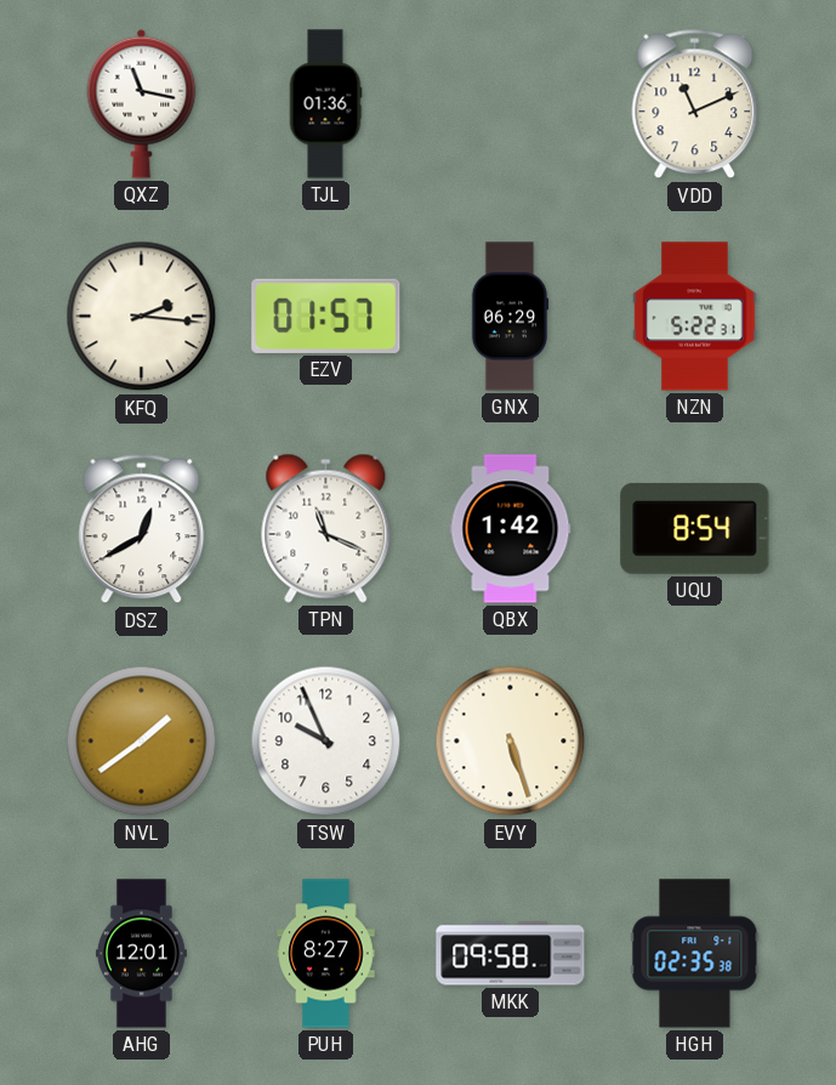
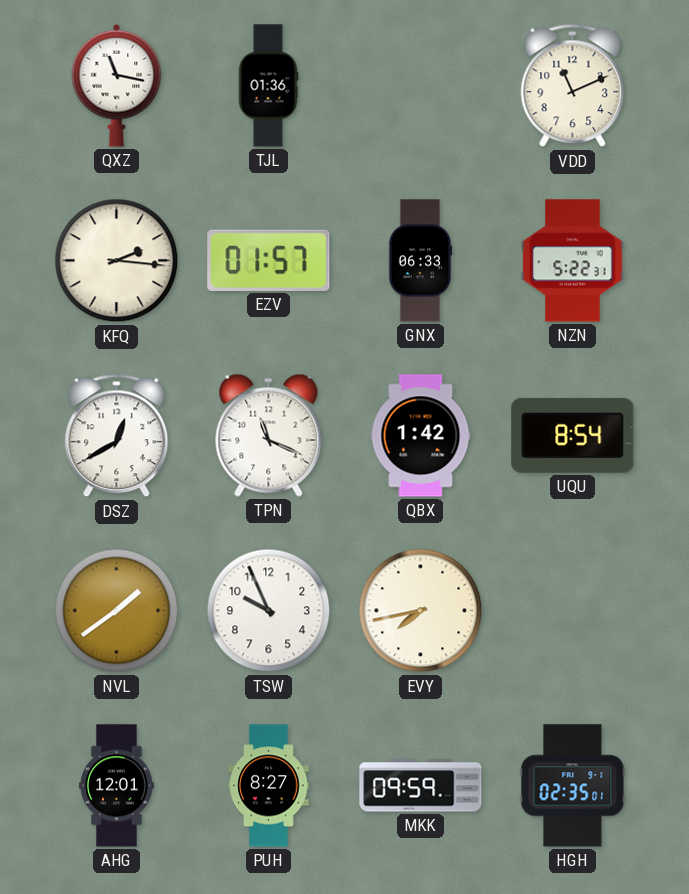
GNX: 06:29 -> 06:33
EVY: 5:27 -> 7:43
MKK: 09:58 -> 09:59
HGH: 02:35:38 -> 02:35:01
